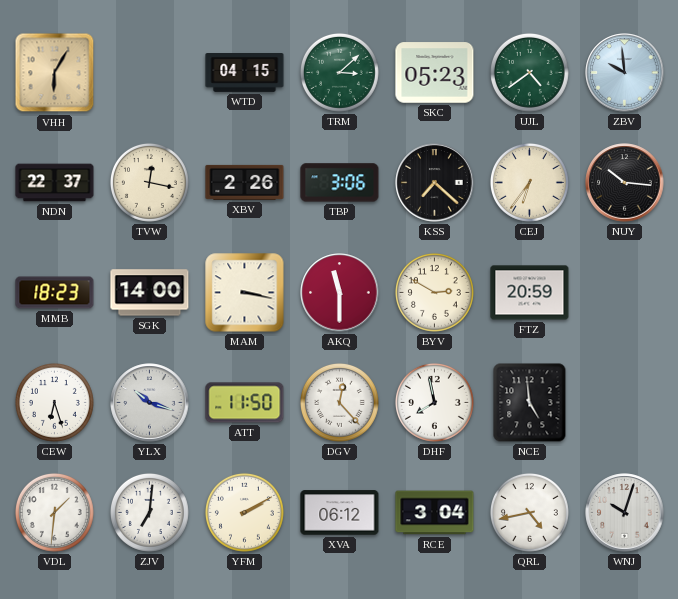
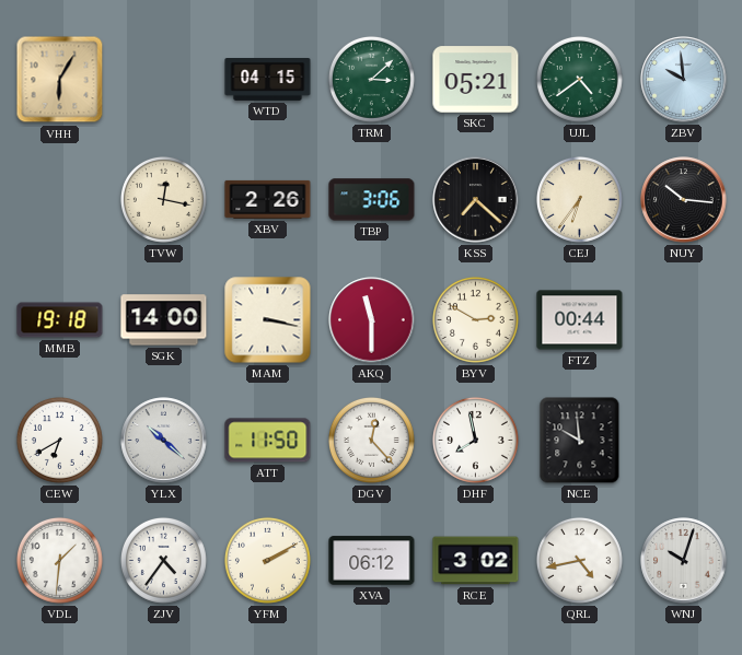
SKC: 05:23 -> 05:21
NDN: 22:37 -> none
MMB: 18:23 -> 19:18
FTZ: 20:59 -> 00:44
CEW: 6:27 -> 6:40
YLX: 10:18 -> 10:22
NCE: 4:59 -> 9:59
ZJV: 7:01 -> 4:36
RCE: 3:04 -> 3:02
